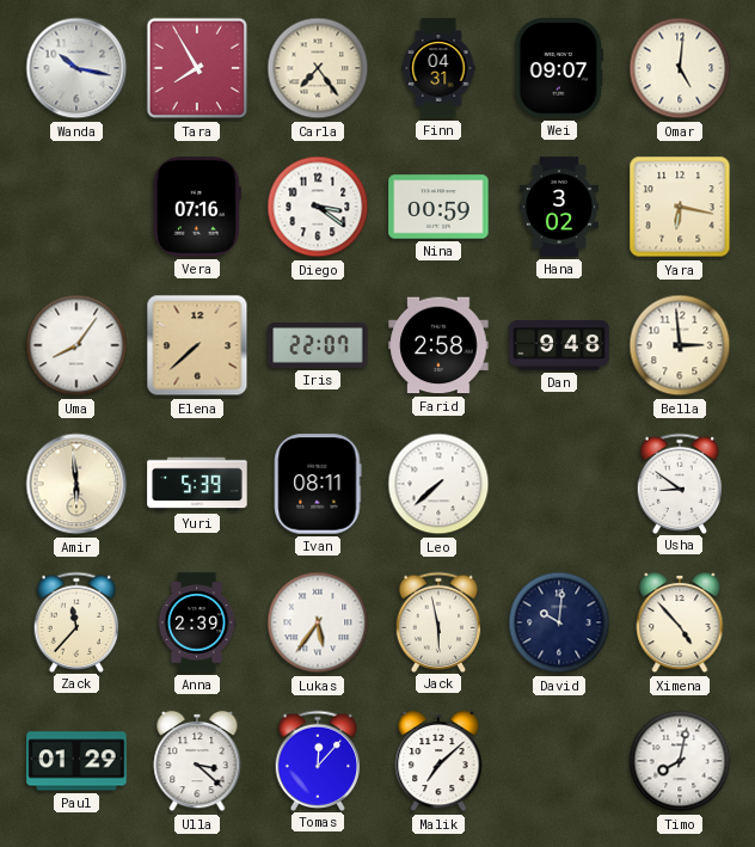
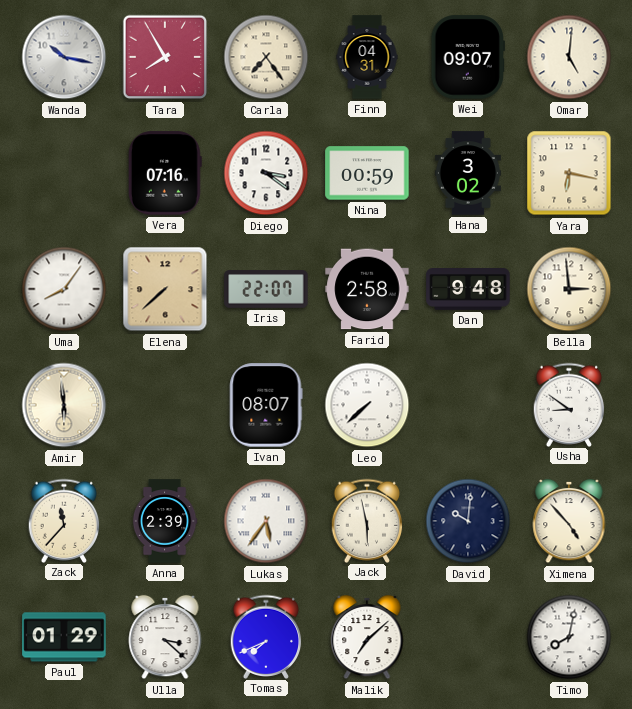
Yuri: 5:39 -> none
Ivan: 08:11 -> 08:07
Tomas: 12:07 -> 7:41
